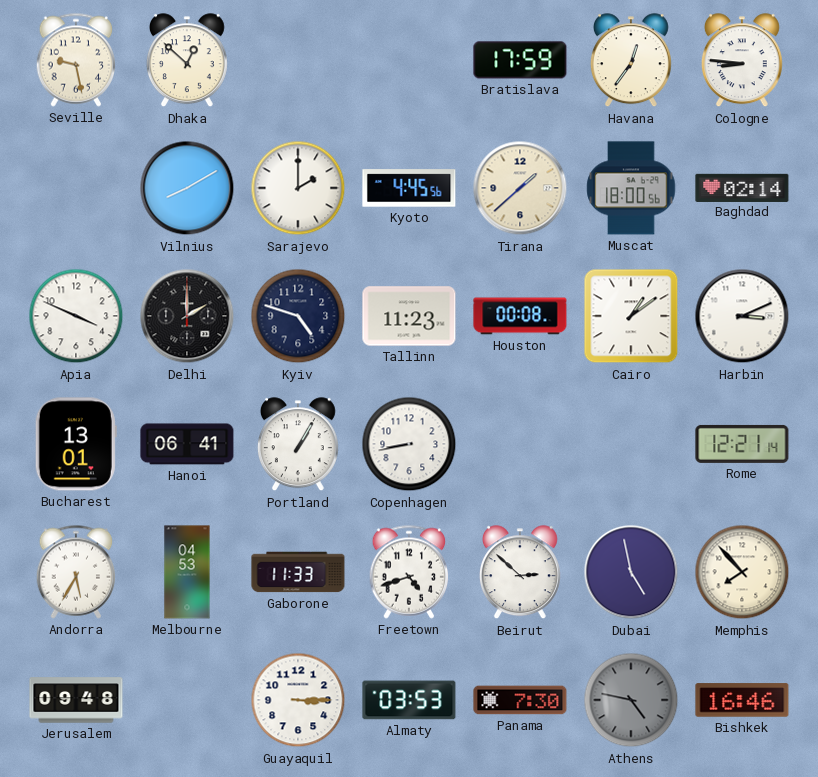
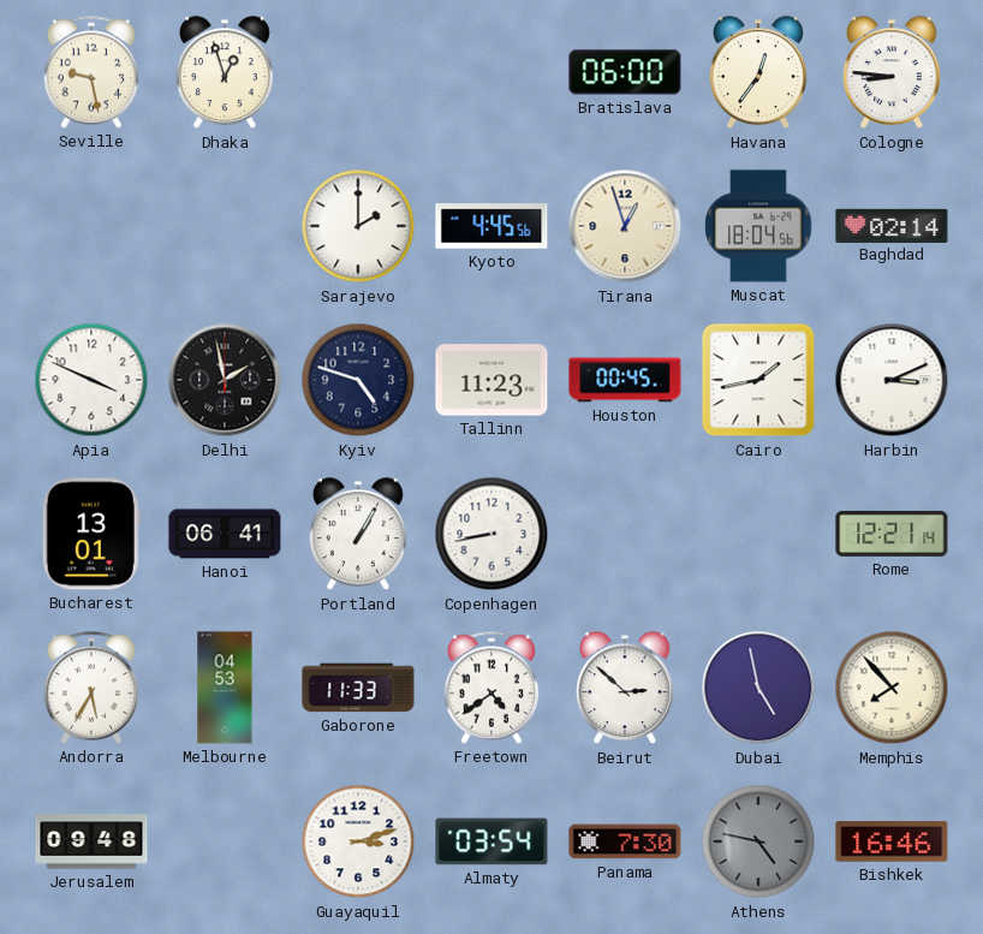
Dhaka: 12:52 -> 12:57
Bratislava: 17:59 -> 06:00
Vilnius: 8:10 -> none
Tirana: 1:38 -> 12:57
Muscat: 18:00 -> 18:04
Delhi: 2:00 -> 1:58
Houston: 00:08 -> 00:45
Cairo: 1:09 -> 1:43
Freetown: 4:42 -> 4:39
Guayaquil: 3:15 -> 3:12
Almaty: 03:53 -> 03:54
